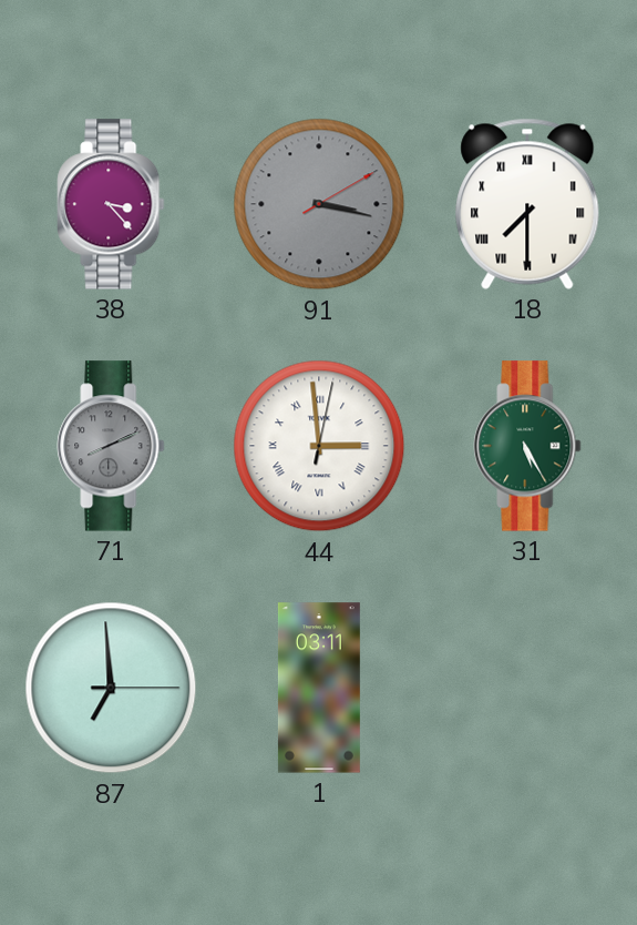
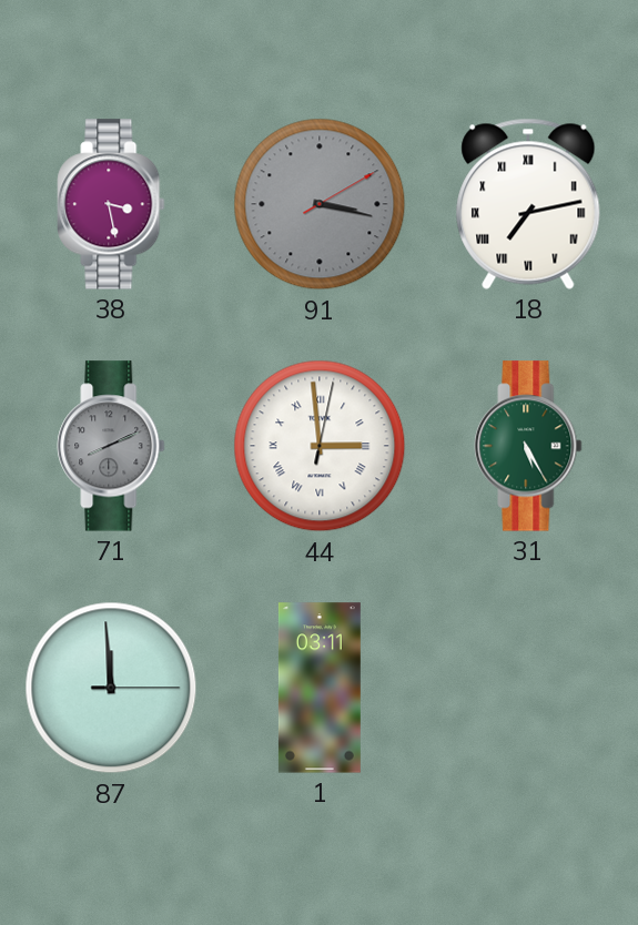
38: 3:23 -> 3:28
18: 7:30 -> 7:13
87: 6:59 -> 11:59
